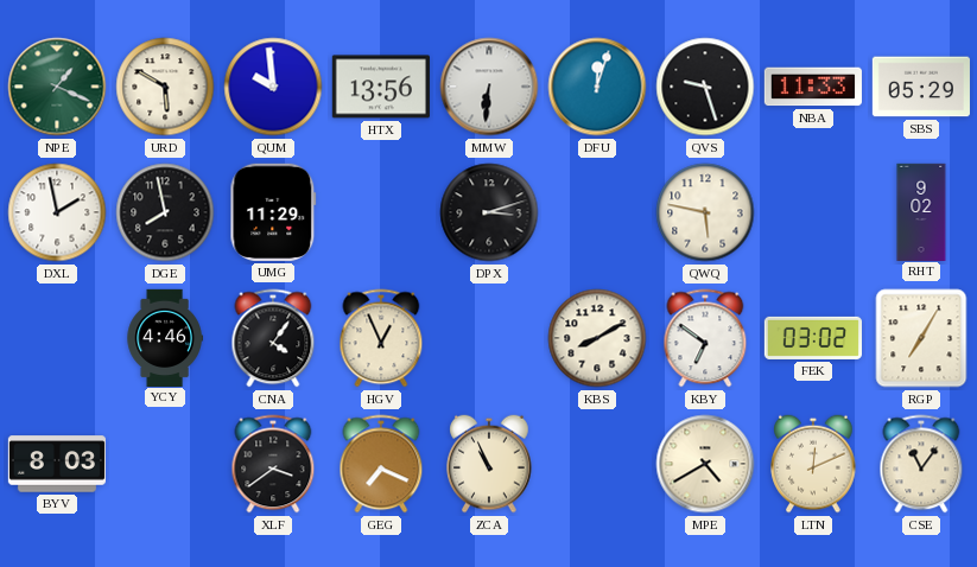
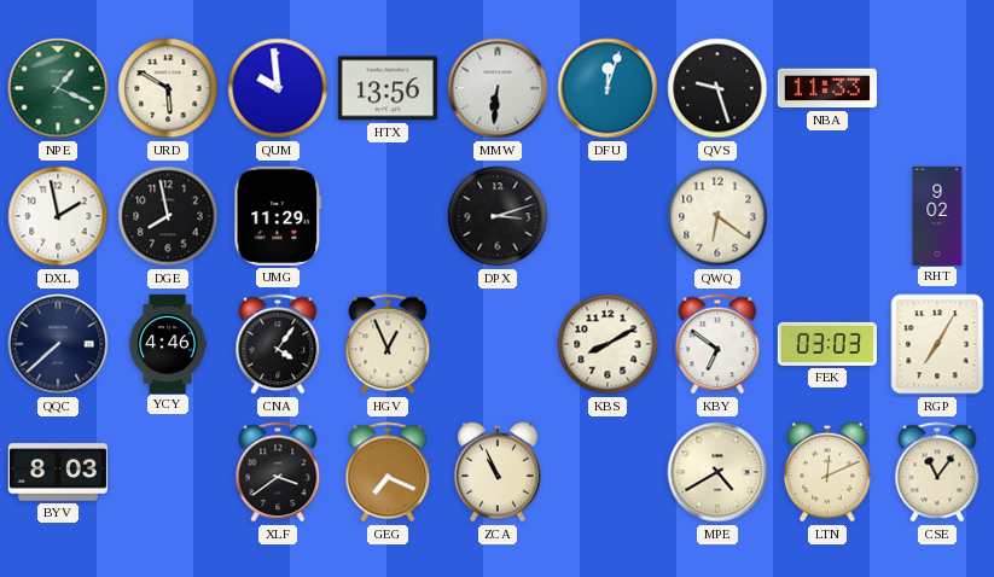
SBS: 05:29 -> none
QWQ: 5:47 -> 6:21
QQC: none -> 7:38
FEK: 03:02 -> 03:03
